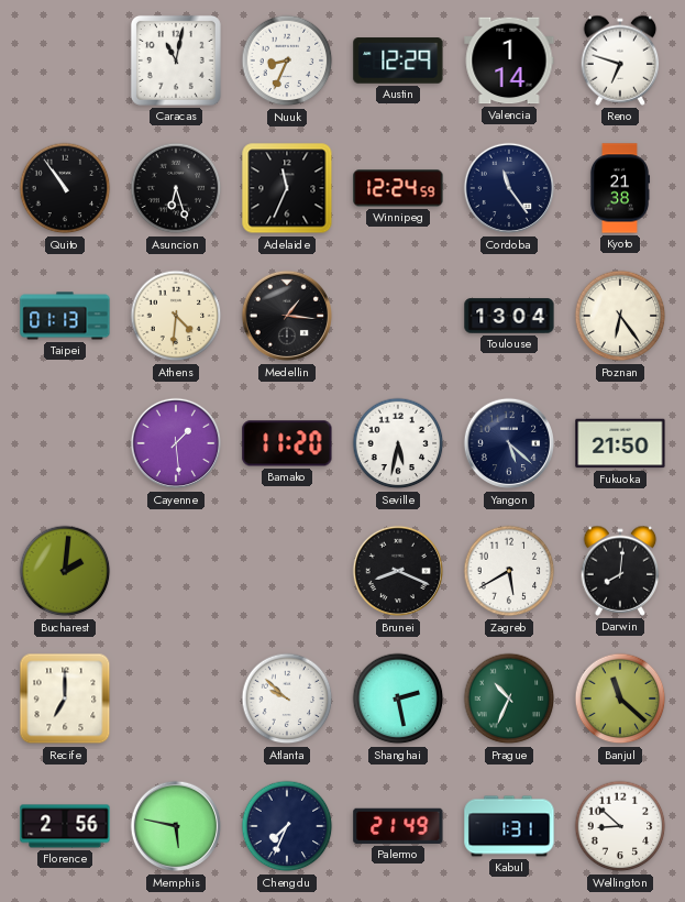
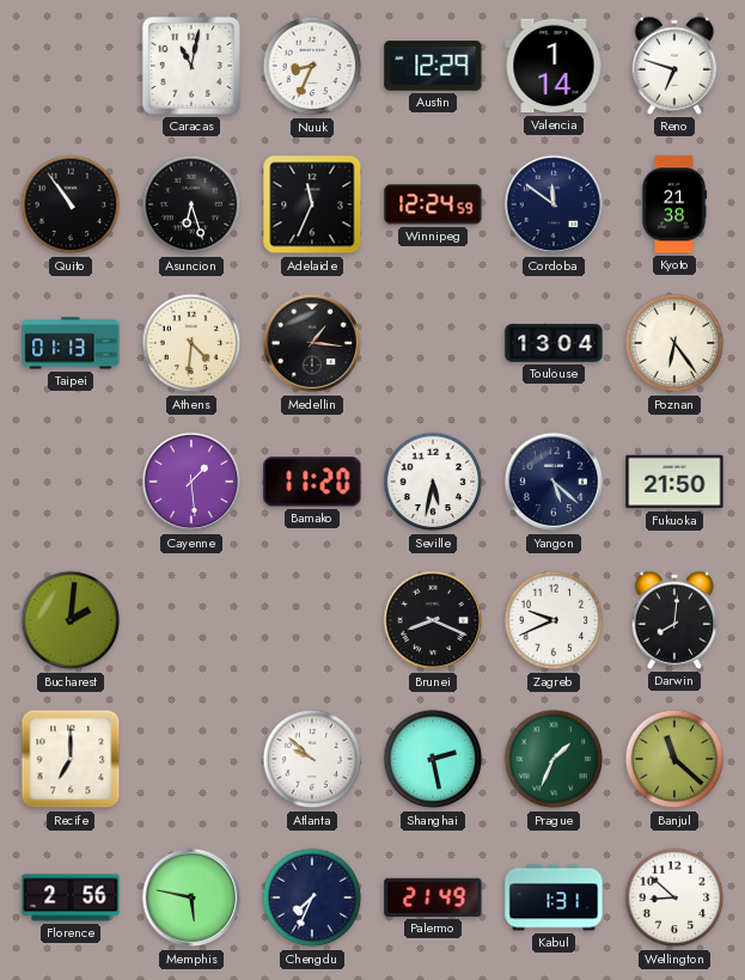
Cordoba: 11:24 -> 11:51
Zagreb: 5:40 -> 9:41
Prague: 10:34 -> 1:34
